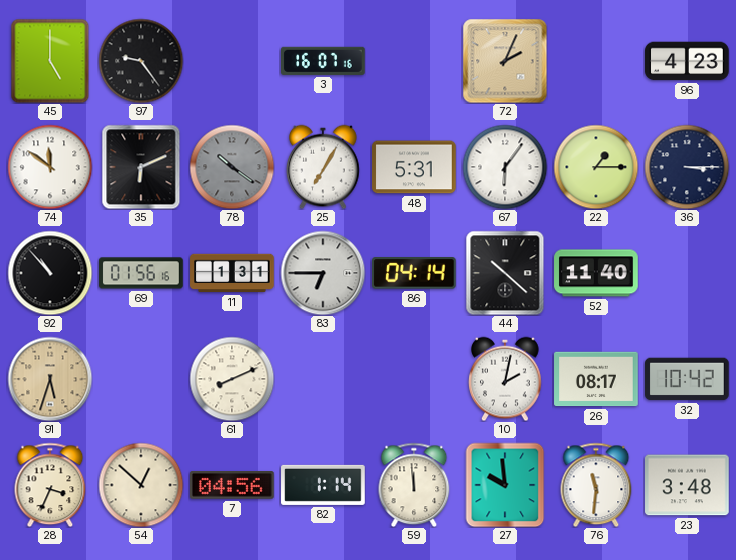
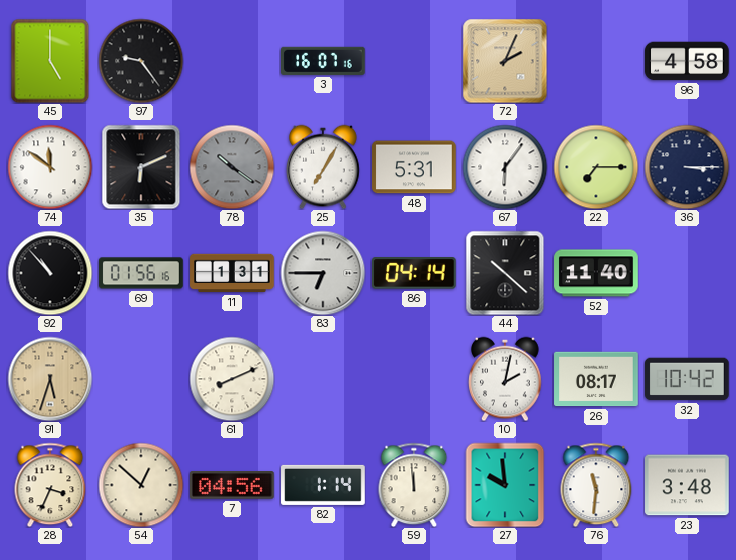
96: 4:23 -> 4:58
22: 1:15 -> 7:15
